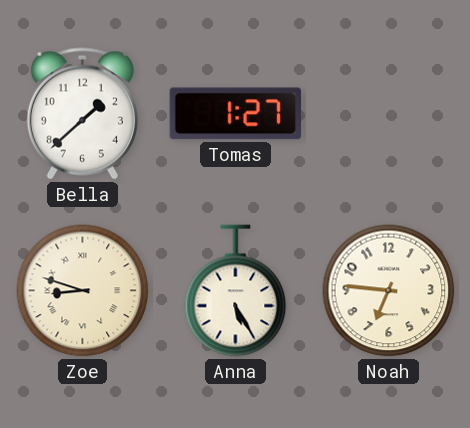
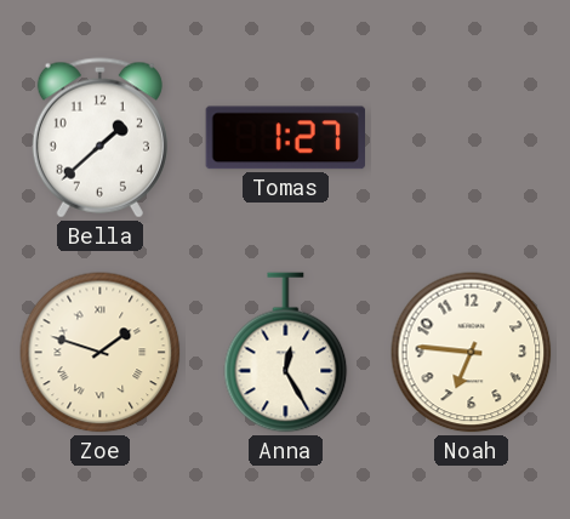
Zoe: 8:48 -> 1:48
Anna: 5:25 -> 12:25
